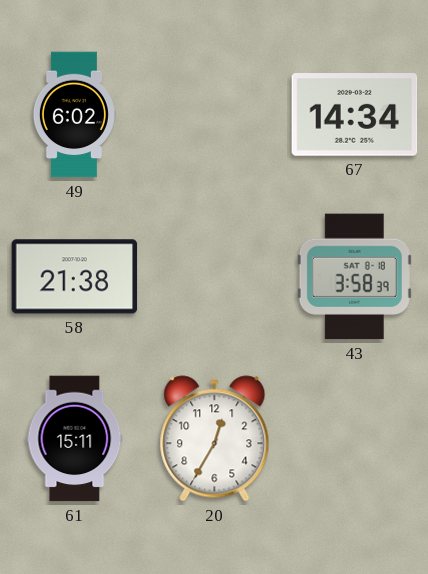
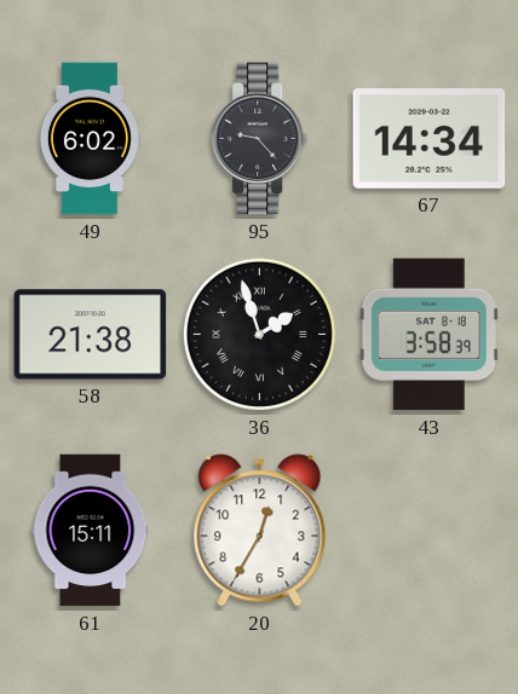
95: none -> 9:23
36: none -> 1:57
